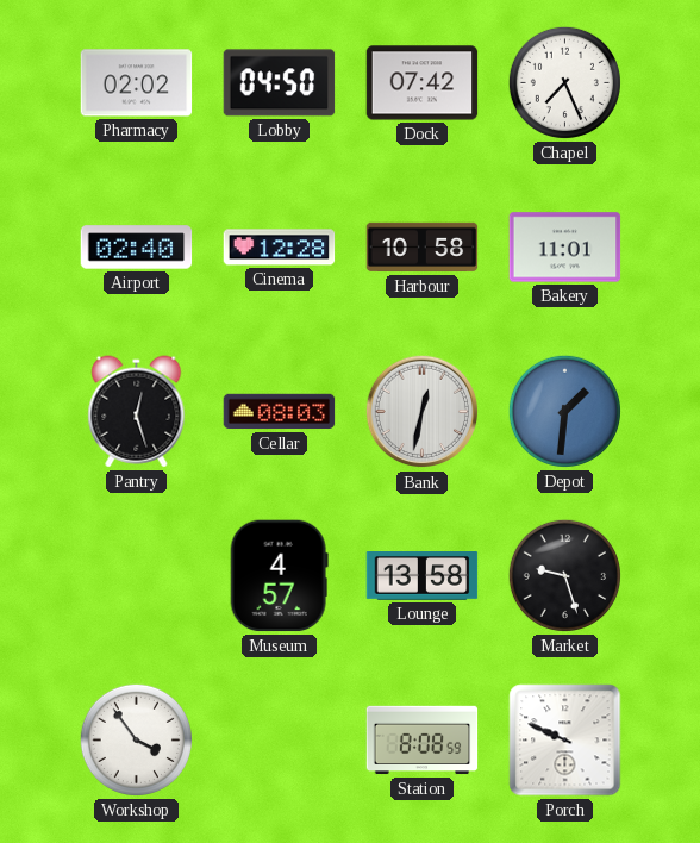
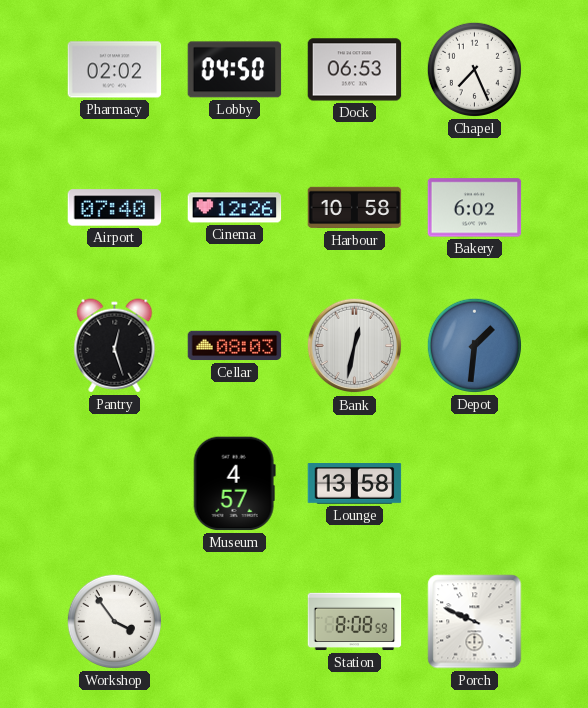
Dock: 07:42 -> 06:53
Airport: 02:40 -> 07:40
Cinema: 12:28 -> 12:26
Bakery: 11:01 -> 6:02
Market: 9:27 -> none
